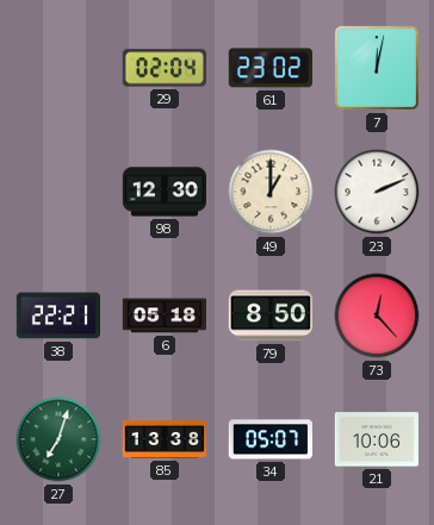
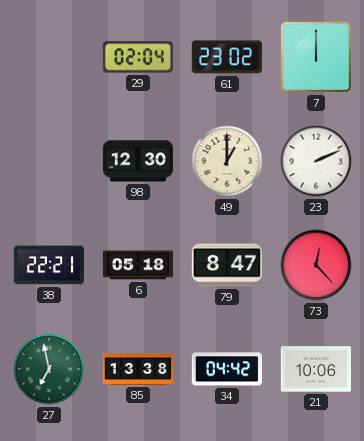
7: 12:02 -> 12:00
79: 8:50 -> 8:47
27: 7:03 -> 6:58
34: 05:07 -> 04:42
